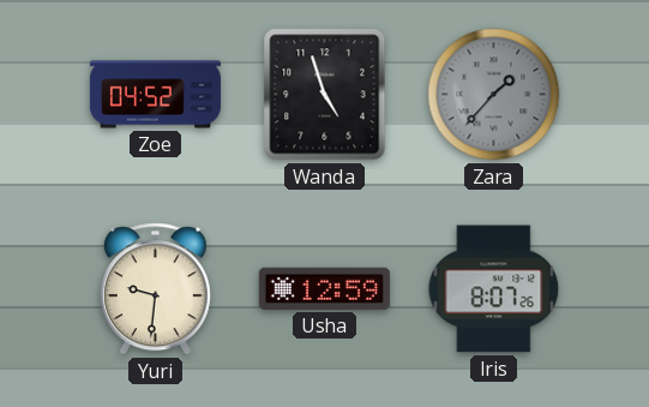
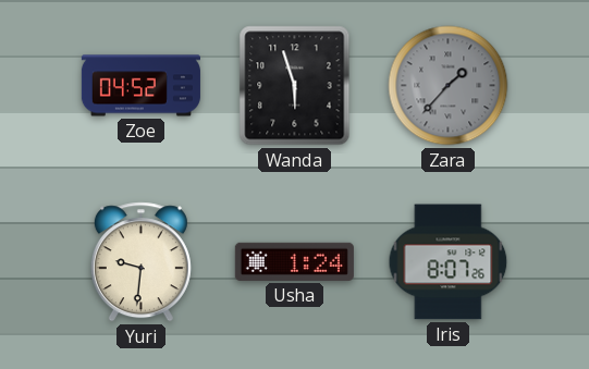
Wanda: 4:57 -> 5:57
Usha: 12:59 -> 1:24
